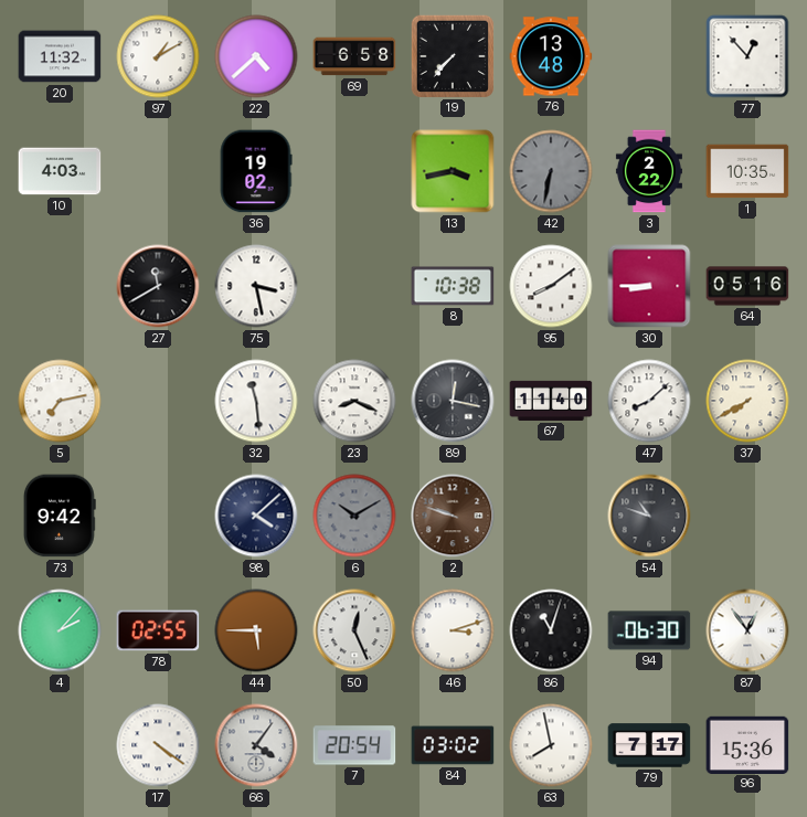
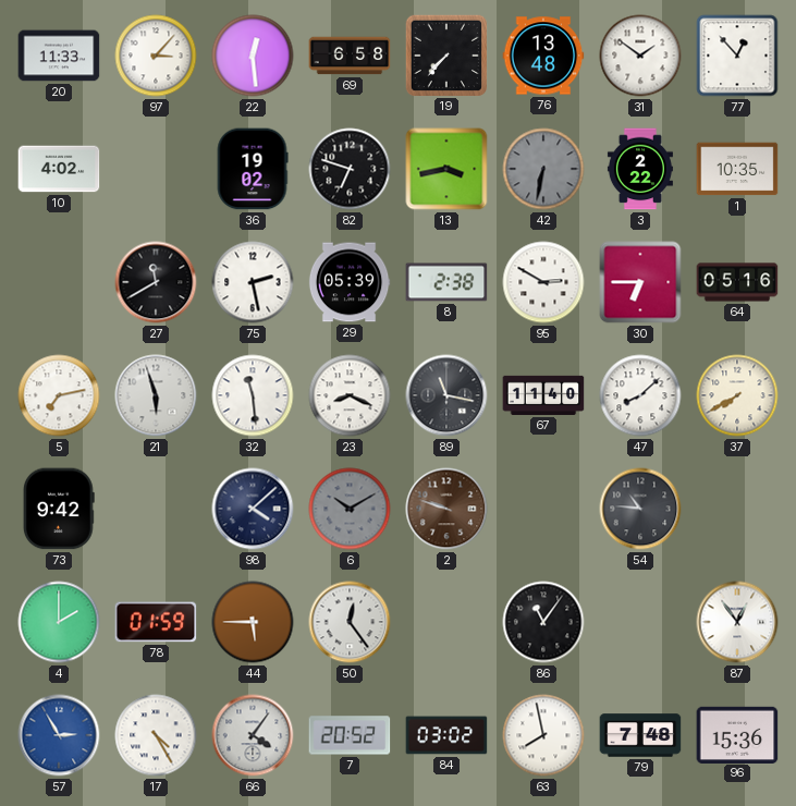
20: 11:32 -> 11:33
97: 1:10 -> 3:07
22: 4:38 -> 12:29
31: none -> 1:51
10: 4:03 -> 4:02
82: none -> 6:48
75: 3:28 -> 2:28
29: none -> 05:39
8: 10:38 -> 2:38
95: 8:09 -> 2:50
30: 8:45 -> 6:45
21: none -> 5:57
89: 12:17 -> 11:17
54: 10:48 -> 10:46
4: 2:07 -> 2:00
78: 02:55 -> 01:59
50: 12:26 -> 12:24
46: 3:12 -> none
86: 11:03 -> 11:06
94: 06:30 -> none
57: none -> 2:55
17: 4:21 -> 4:25
7: 20:54 -> 20:52
79: 7:17 -> 7:48
